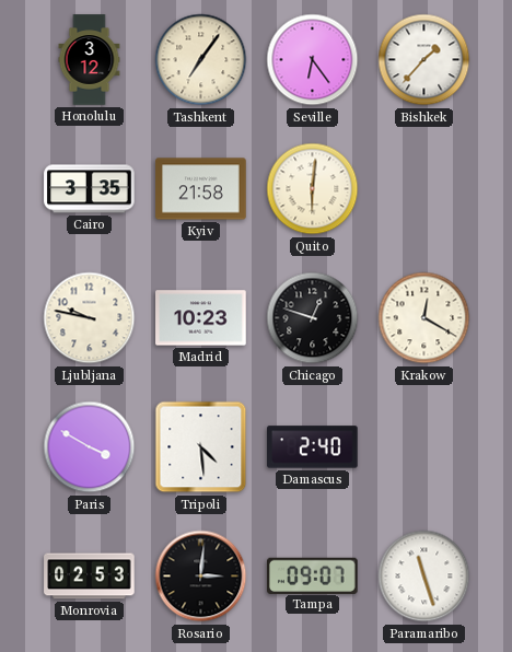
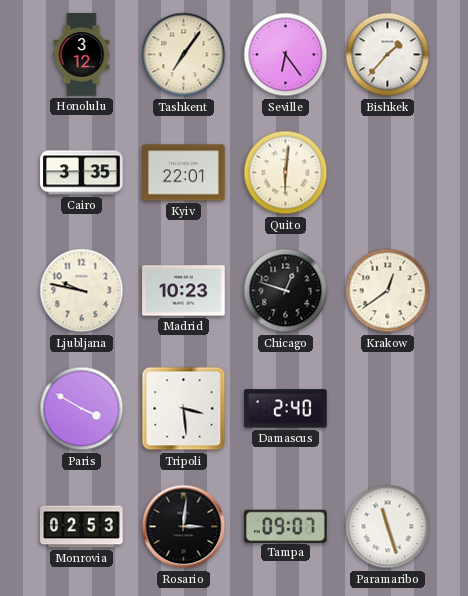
Kyiv: 21:58 -> 22:01
Krakow: 12:20 -> 12:39
Tripoli: 4:29 -> 3:29
